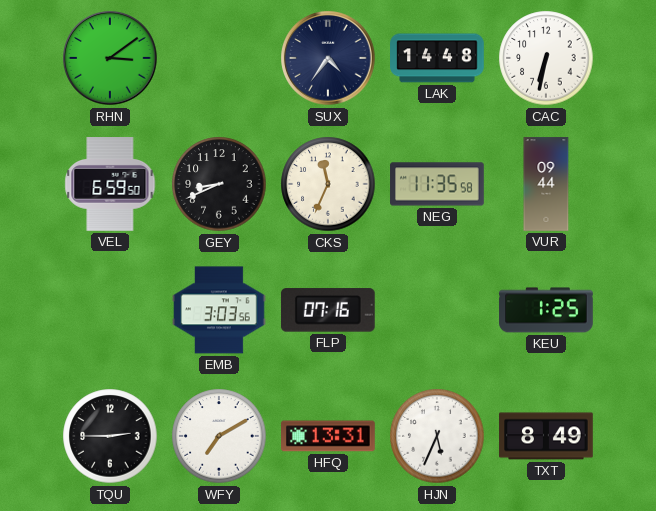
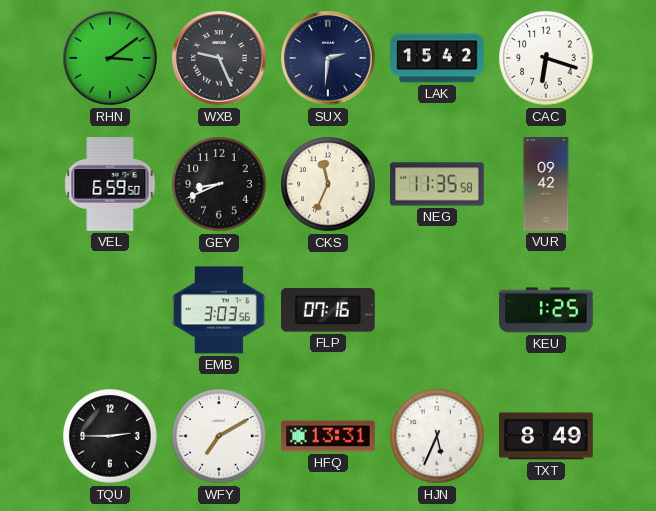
WXB: none -> 9:26
SUX: 4:36 -> 2:31
LAK: 14:48 -> 15:42
CAC: 6:32 -> 6:18
VUR: 09:44 -> 09:42
